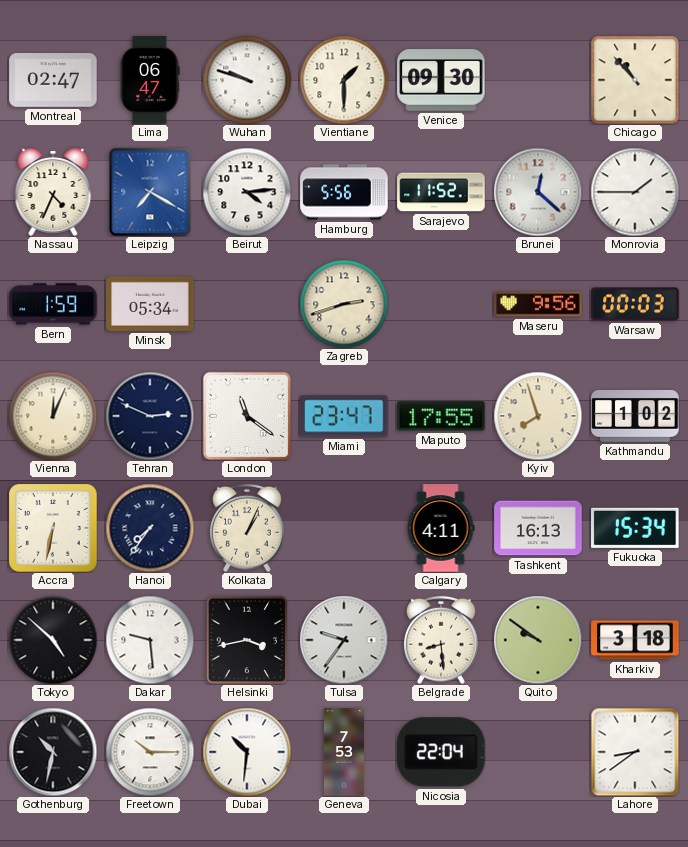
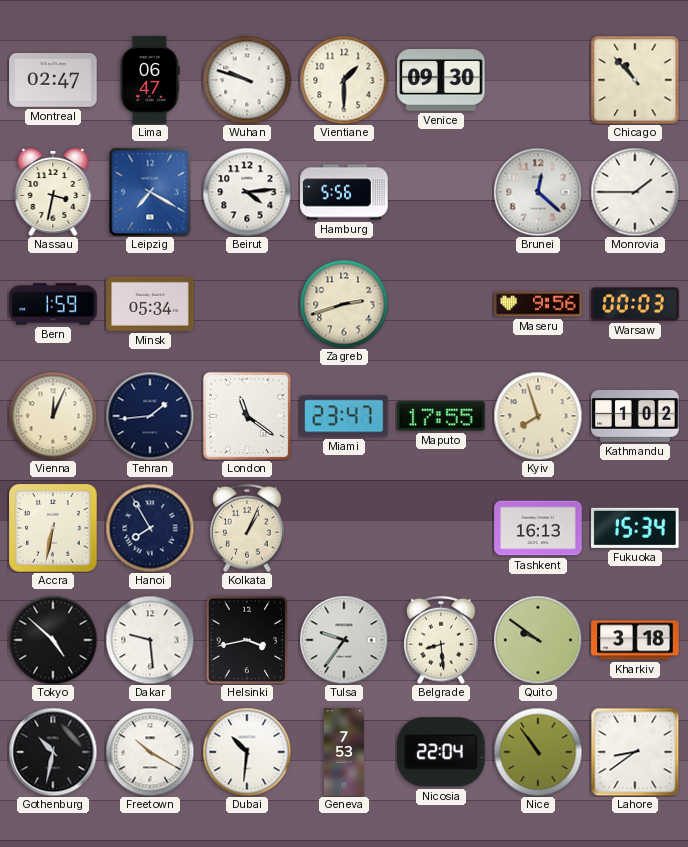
Nassau: 4:34 -> 3:32
Sarajevo: 11:52 -> none
Tehran: 2:49 -> 1:44
Hanoi: 7:36 -> 7:55
Calgary: 4:11 -> none
Freetown: 10:15 -> 10:20
Nice: none -> 10:54
